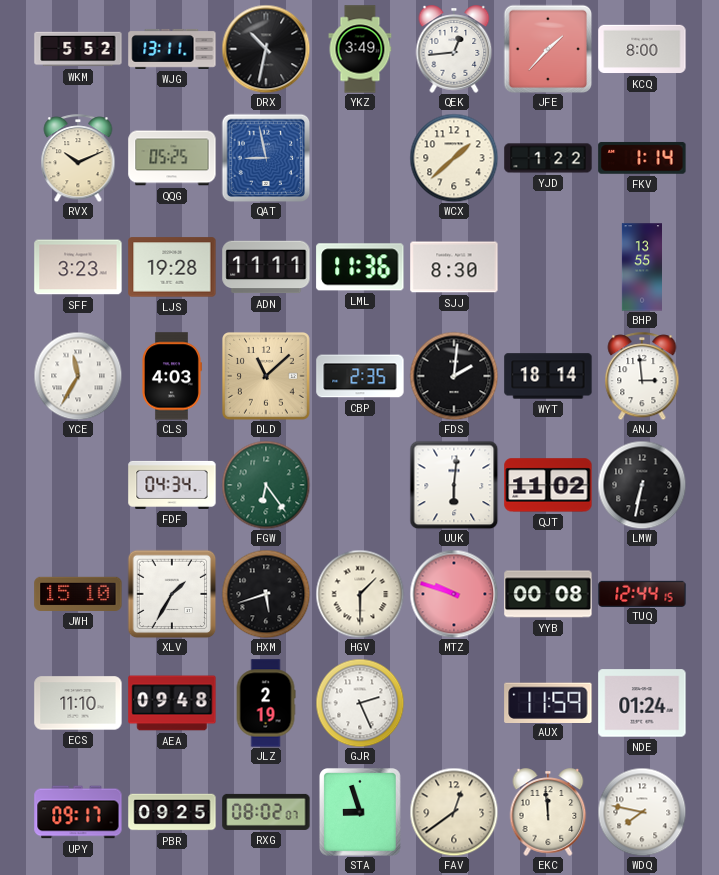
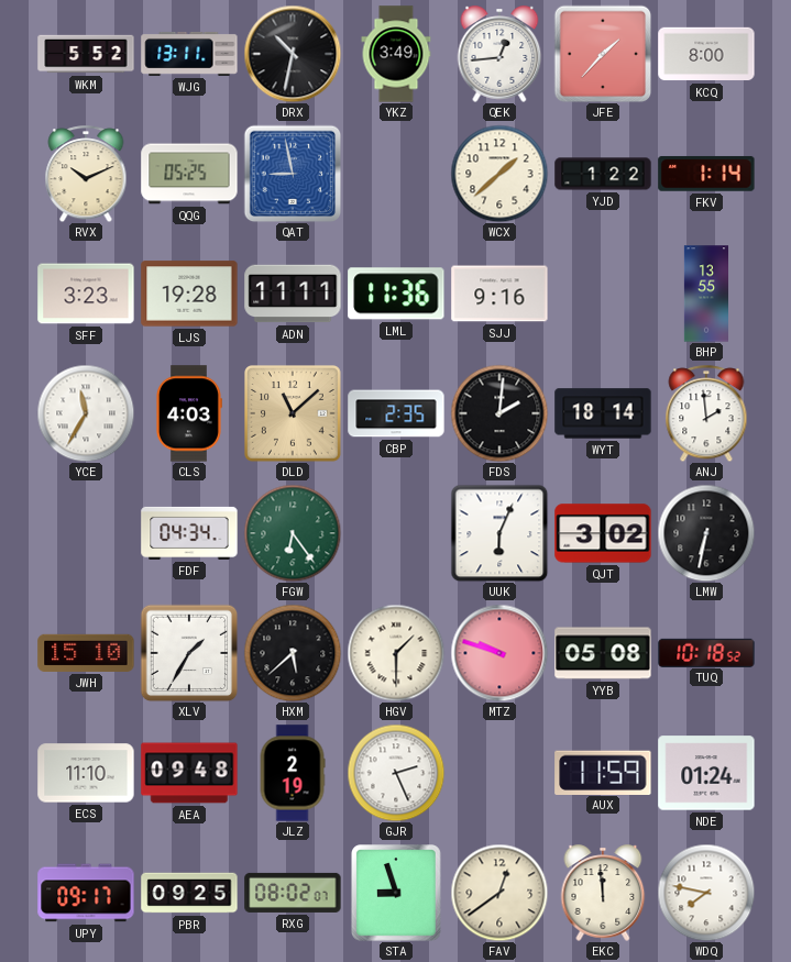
SJJ: 8:30 -> 9:16
ANJ: 2:59 -> 1:59
UUK: 6:01 -> 6:04
QJT: 11:02 -> 3:02
HXM: 5:42 -> 5:38
YYB: 00:08 -> 05:08
TUQ: 12:44 -> 10:18
